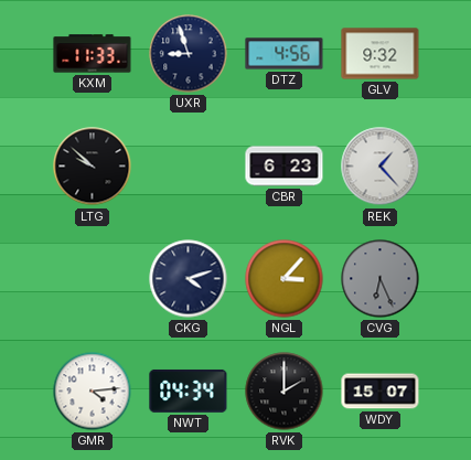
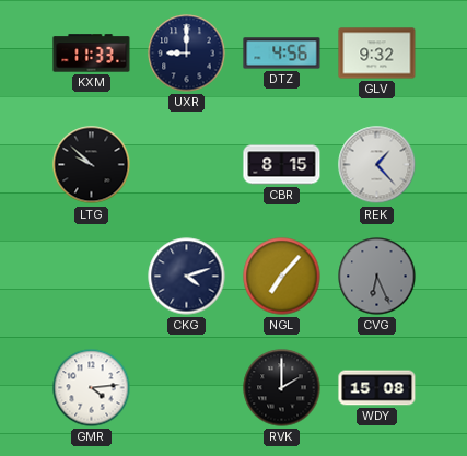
UXR: 8:57 -> 9:00
CBR: 6:23 -> 8:15
NGL: 3:07 -> 7:07
NWT: 04:34 -> none
WDY: 15:07 -> 15:08
